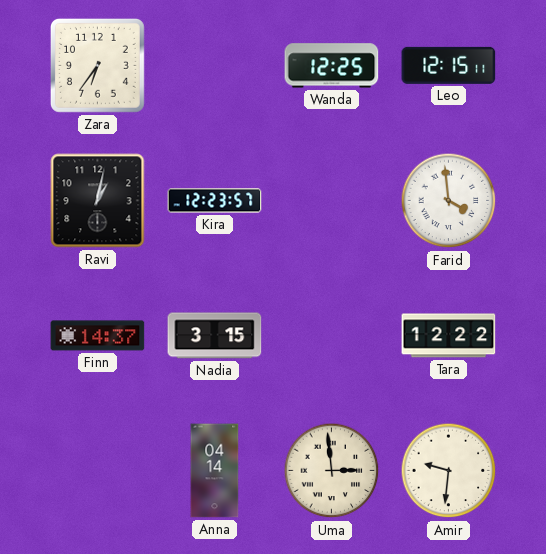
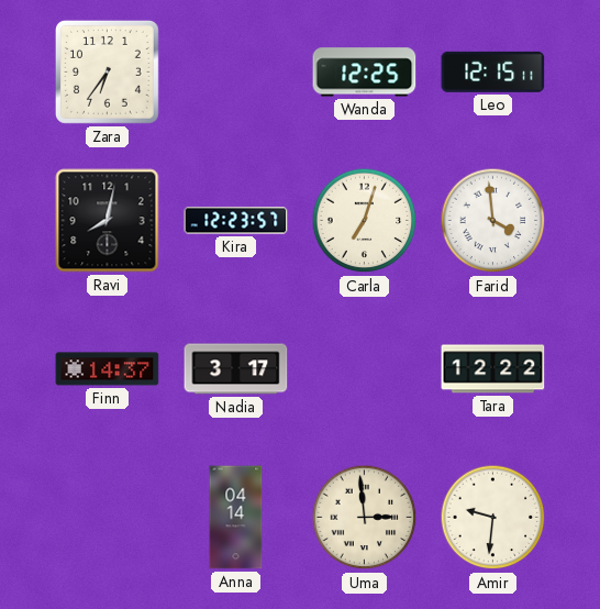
Ravi: 1:02 -> 8:02
Carla: none -> 7:03
Nadia: 3:15 -> 3:17
